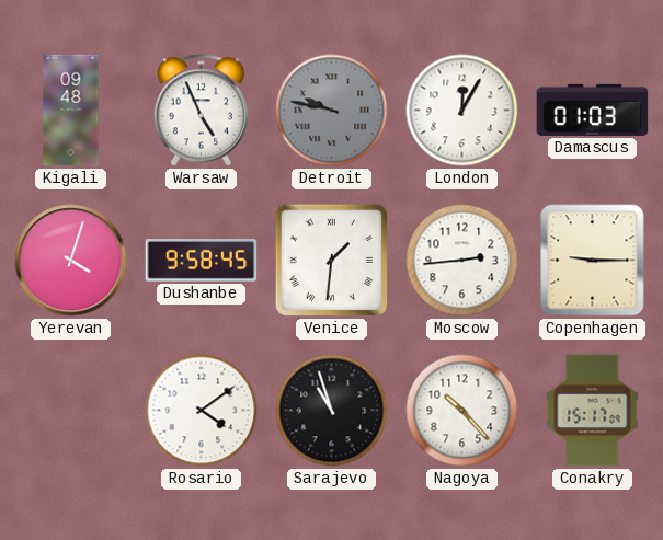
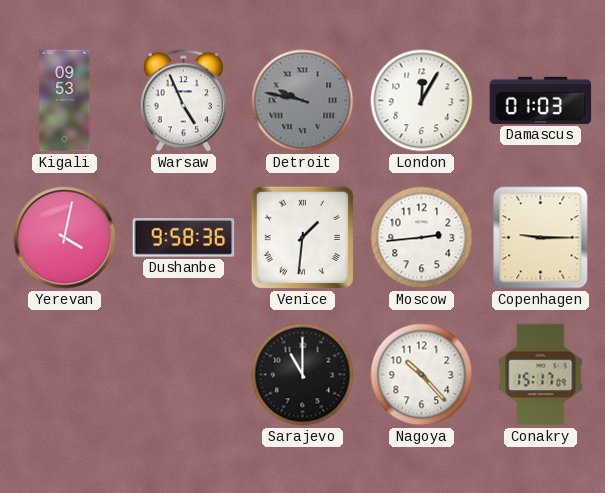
Kigali: 09:48 -> 09:53
Yerevan: 4:03 -> 4:02
Dushanbe: 9:58:45 -> 9:58:36
Rosario: 4:09 -> none
Sarajevo: 10:57 -> 11:00
